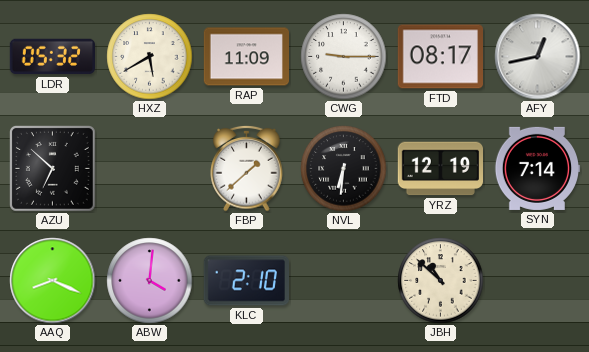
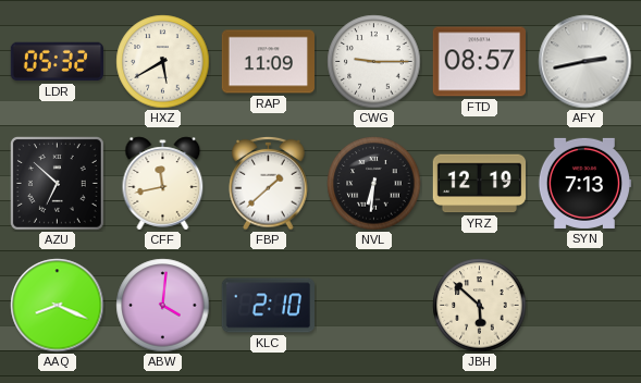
FTD: 08:17 -> 08:57
AFY: 12:43 -> 2:43
CFF: none -> 11:43
SYN: 7:14 -> 7:13
JBH: 10:52 -> 5:52
